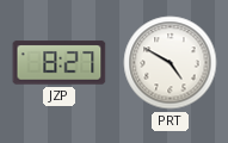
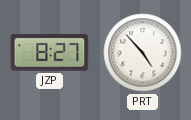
PRT: 4:50 -> 4:53
